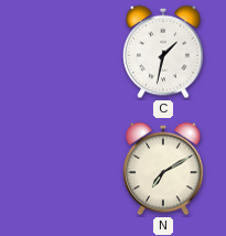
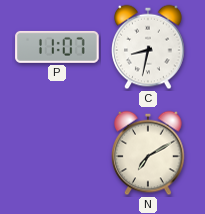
P: none -> 11:07
C: 1:32 -> 8:32
